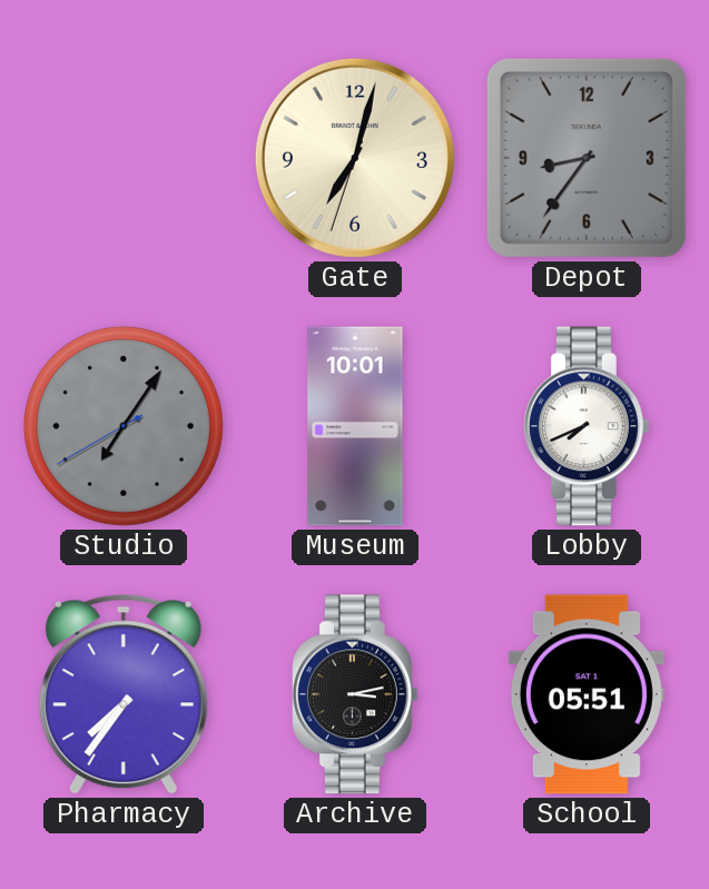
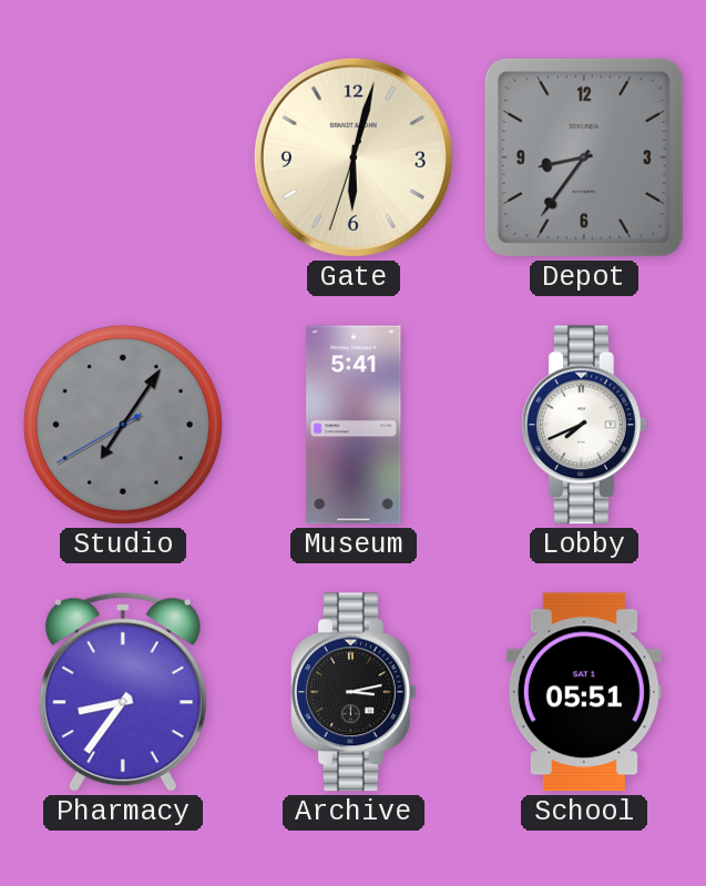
Gate: 7:02 -> 6:02
Museum: 10:01 -> 5:41
Pharmacy: 7:36 -> 8:36
